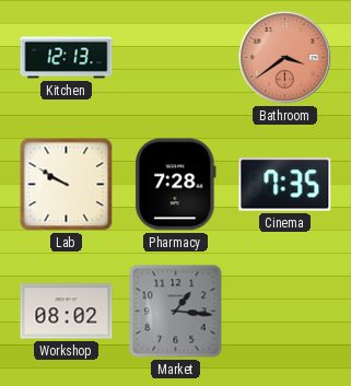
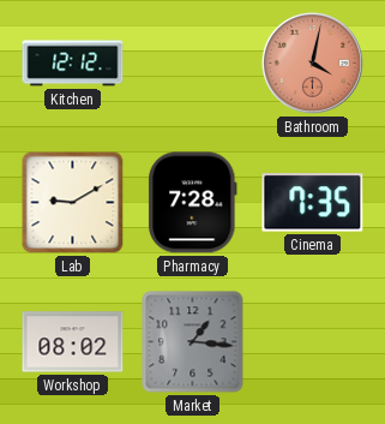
Kitchen: 12:13 -> 12:12
Bathroom: 3:39 -> 4:02
Lab: 9:50 -> 9:10
